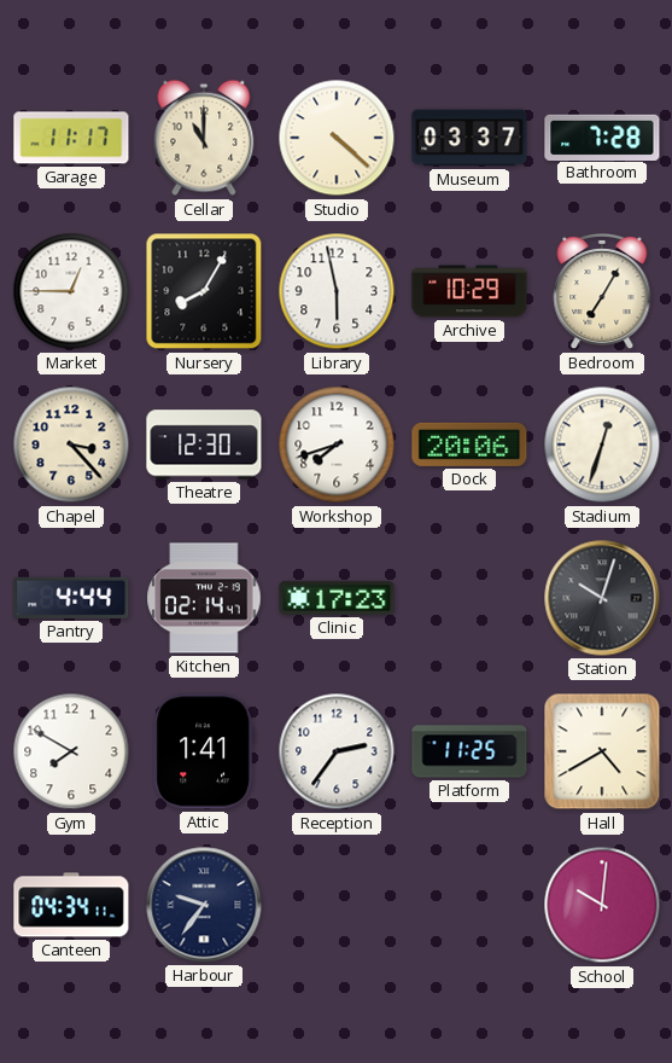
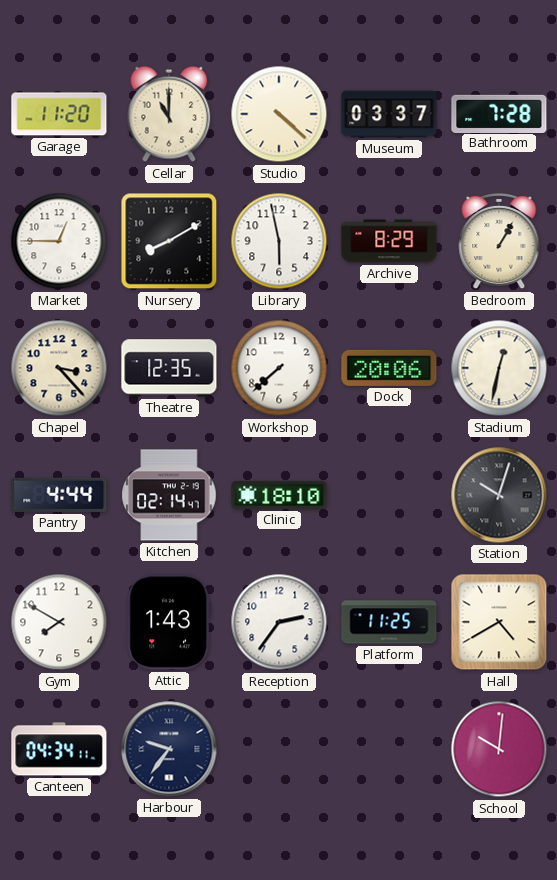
Garage: 11:17 -> 11:20
Nursery: 8:05 -> 8:10
Archive: 10:29 -> 8:29
Bedroom: 7:05 -> 1:05
Theatre: 12:30 -> 12:35
Workshop: 7:42 -> 7:38
Stadium: 12:33 -> 12:32
Clinic: 17:23 -> 18:10
Attic: 1:41 -> 1:43
